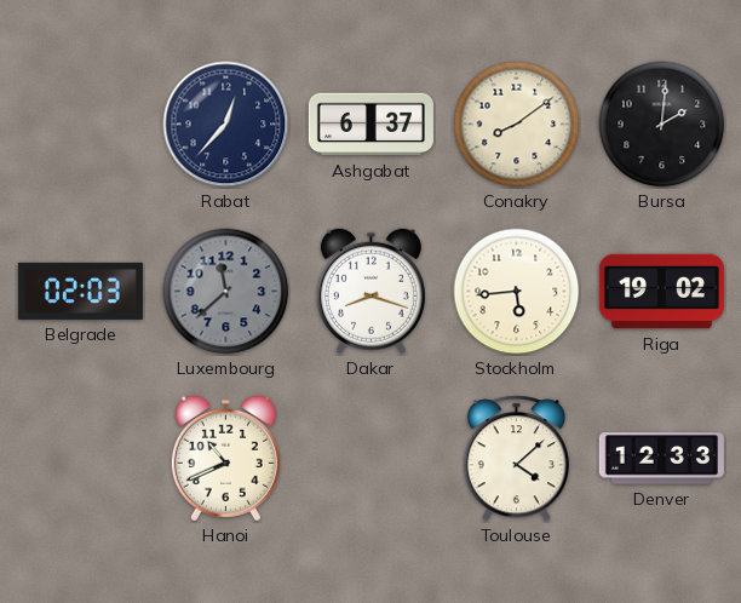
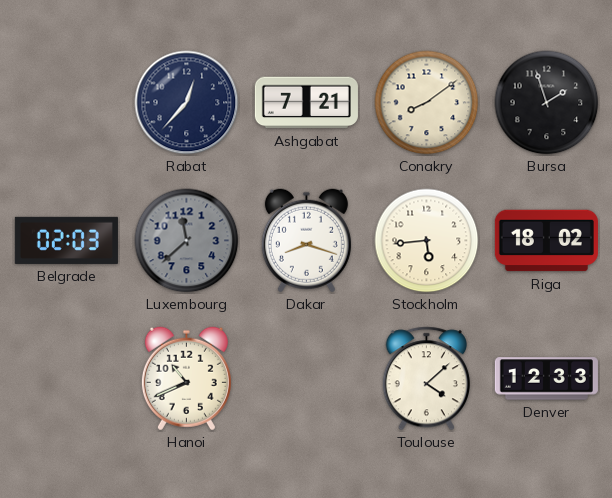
Ashgabat: 6:37 -> 7:21
Bursa: 2:01 -> 1:57
Riga: 19:02 -> 18:02
